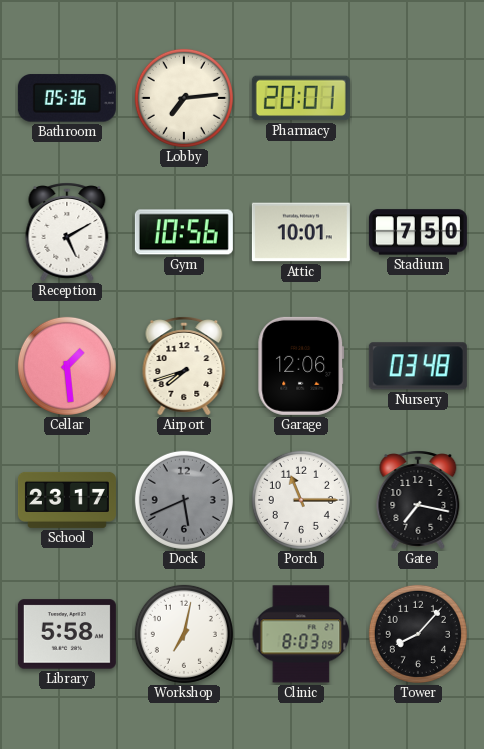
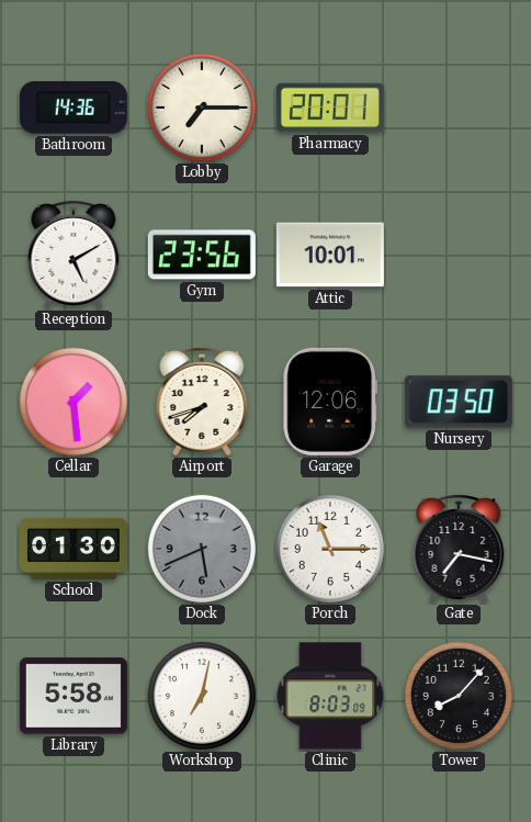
Bathroom: 05:36 -> 14:36
Lobby: 7:14 -> 7:15
Gym: 10:56 -> 23:56
Stadium: 7:50 -> none
Nursery: 03:48 -> 03:50
School: 23:17 -> 01:30
